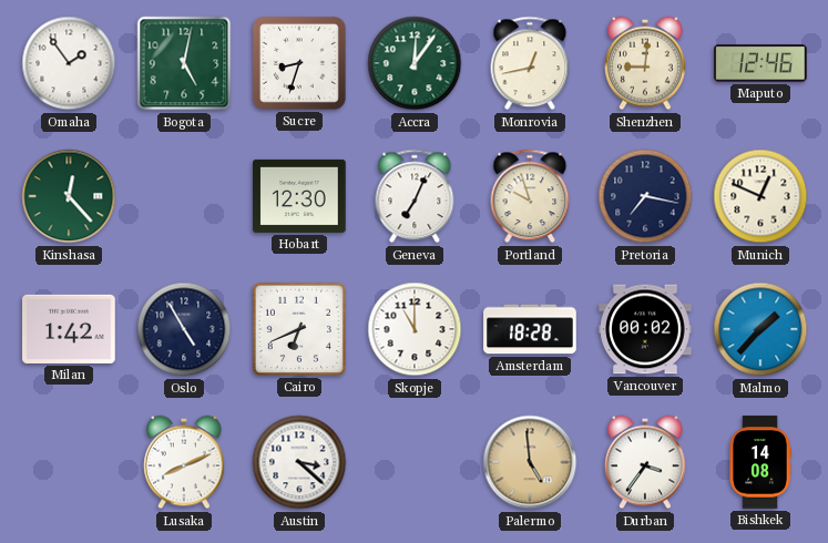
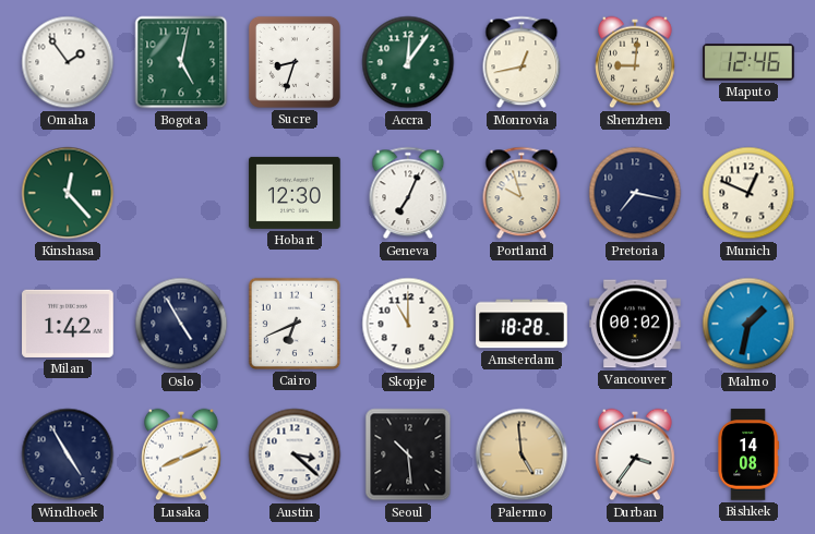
Malmo: 1:37 -> 1:32
Windhoek: none -> 4:55
Seoul: none -> 10:29
